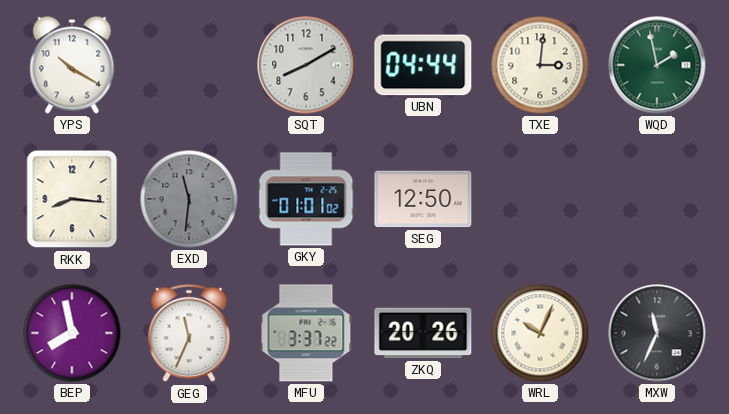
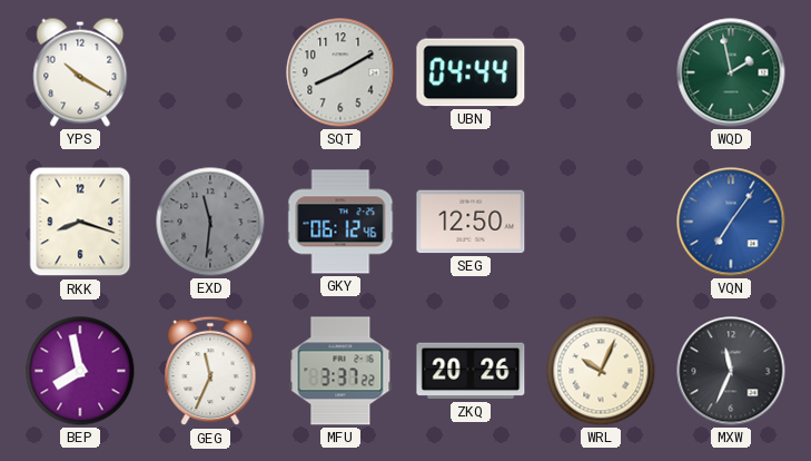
TXE: 3:01 -> none
RKK: 8:16 -> 8:18
GKY: 01:01 -> 06:12
VQN: none -> 7:06
